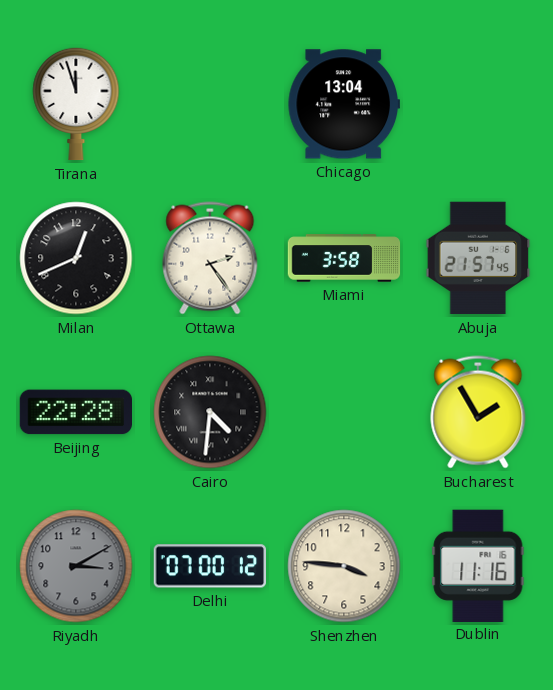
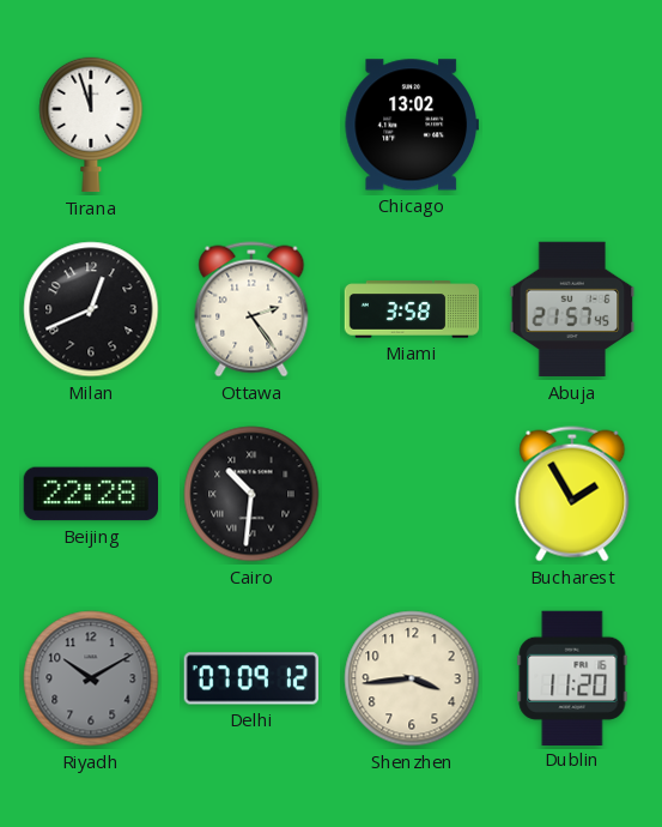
Chicago: 13:04 -> 13:02
Cairo: 4:31 -> 10:31
Riyadh: 3:10 -> 10:10
Delhi: 07:00 -> 07:09
Shenzhen: 3:46 -> 3:44
Dublin: 11:16 -> 11:20
